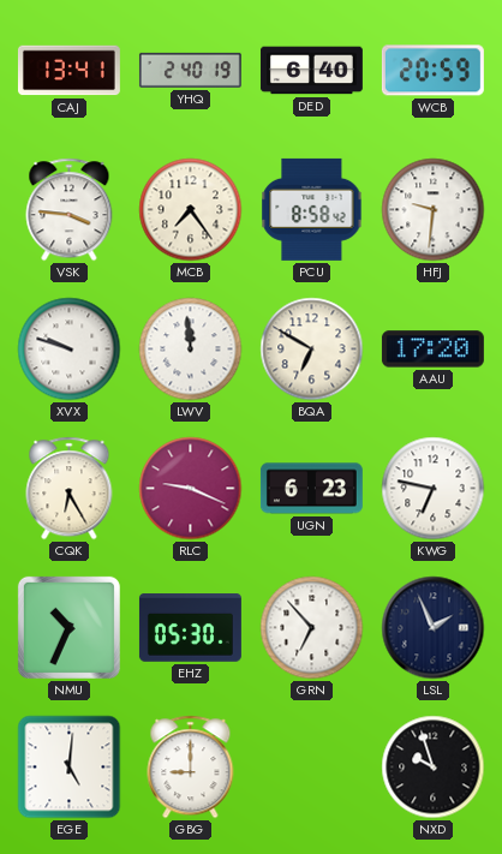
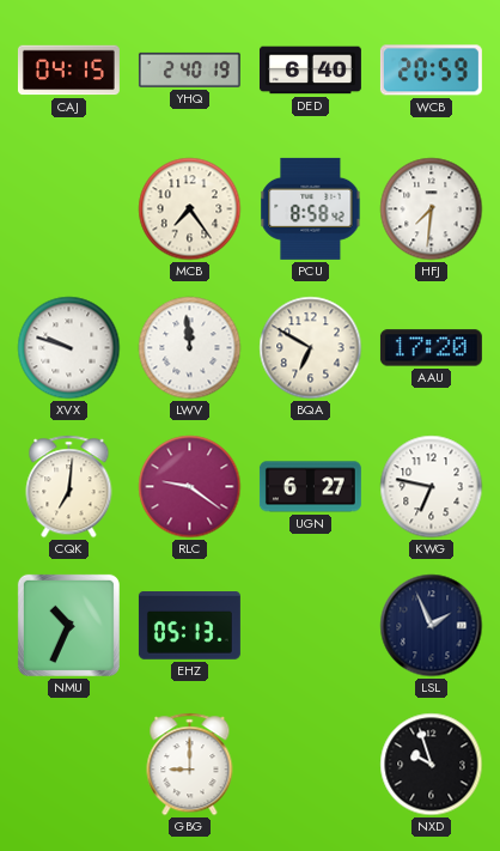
CAJ: 13:41 -> 04:15
VSK: 3:46 -> none
HFJ: 9:31 -> 7:31
CQK: 6:25 -> 7:01
RLC: 9:19 -> 9:21
UGN: 6:23 -> 6:27
EHZ: 05:30 -> 05:13
GRN: 6:53 -> none
EGE: 5:01 -> none
